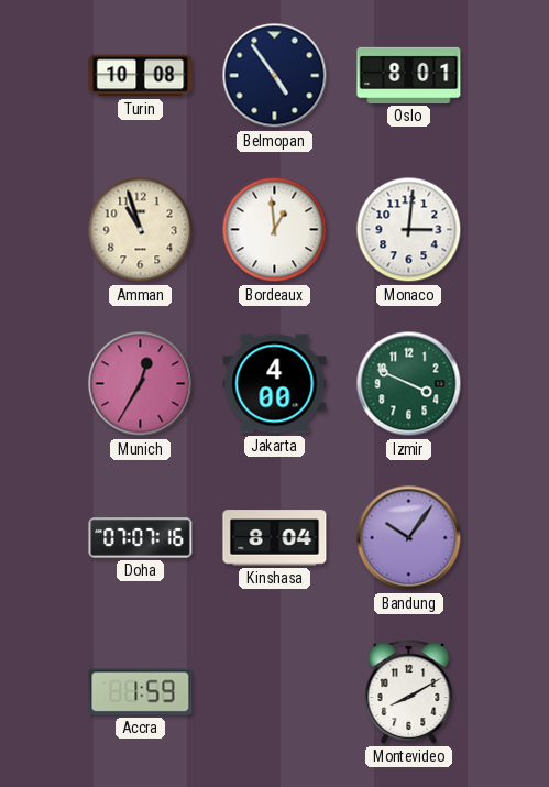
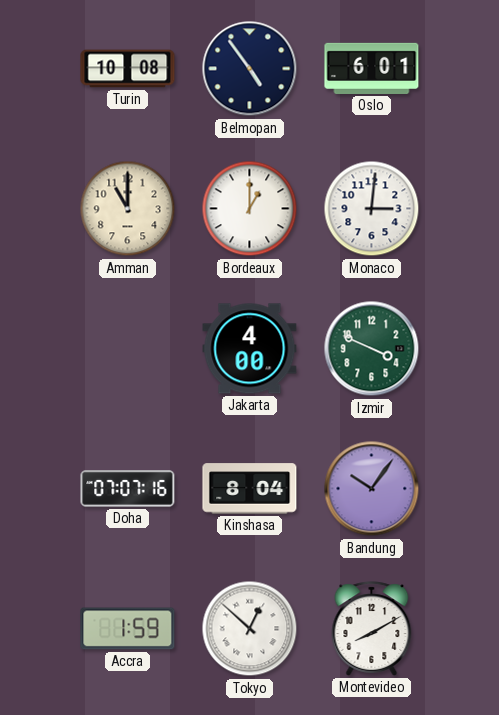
Oslo: 8:01 -> 6:01
Amman: 10:57 -> 11:00
Bordeaux: 12:59 -> 1:00
Munich: 12:35 -> none
Tokyo: none -> 12:52
